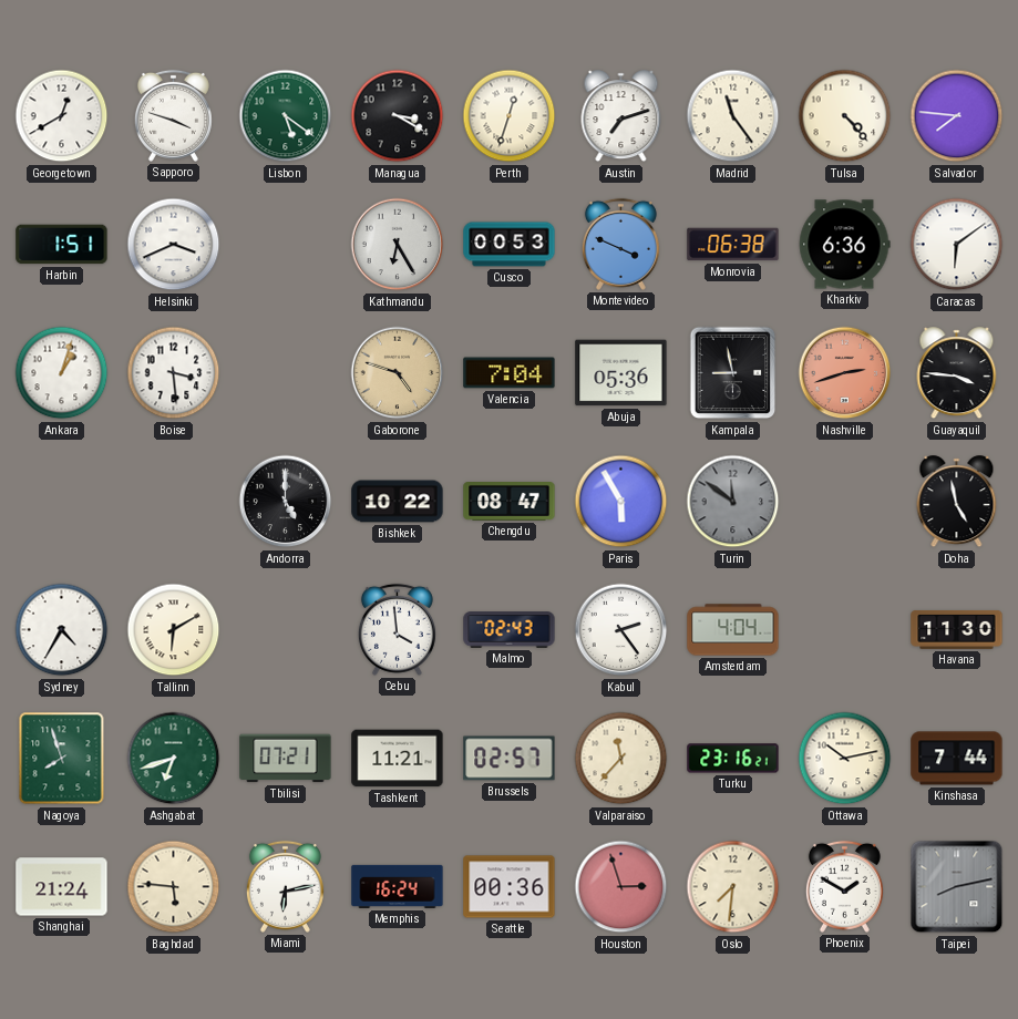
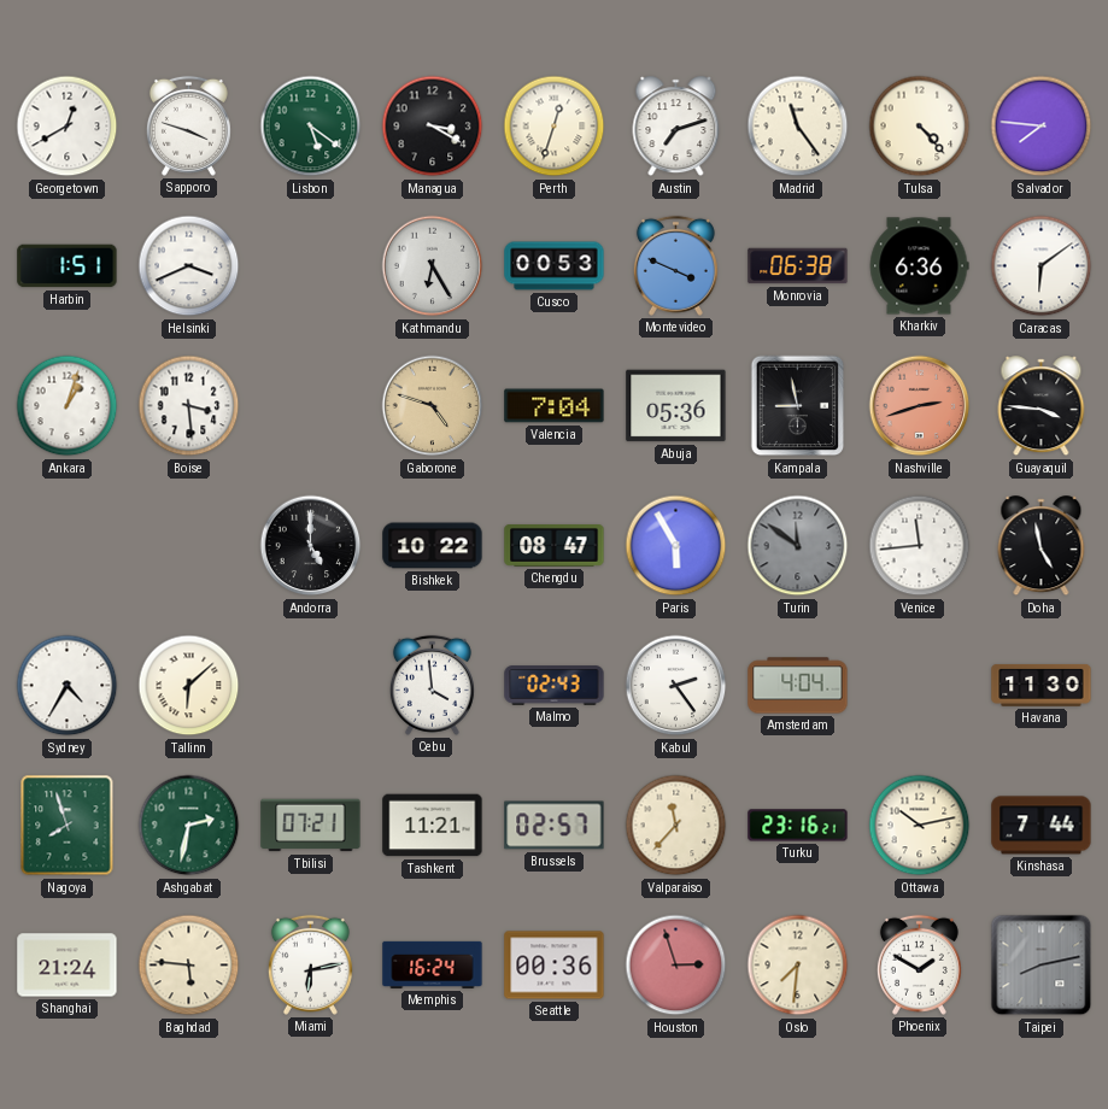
Venice: none -> 11:44
Tallinn: 6:10 -> 6:08
Ashgabat: 6:42 -> 2:32
